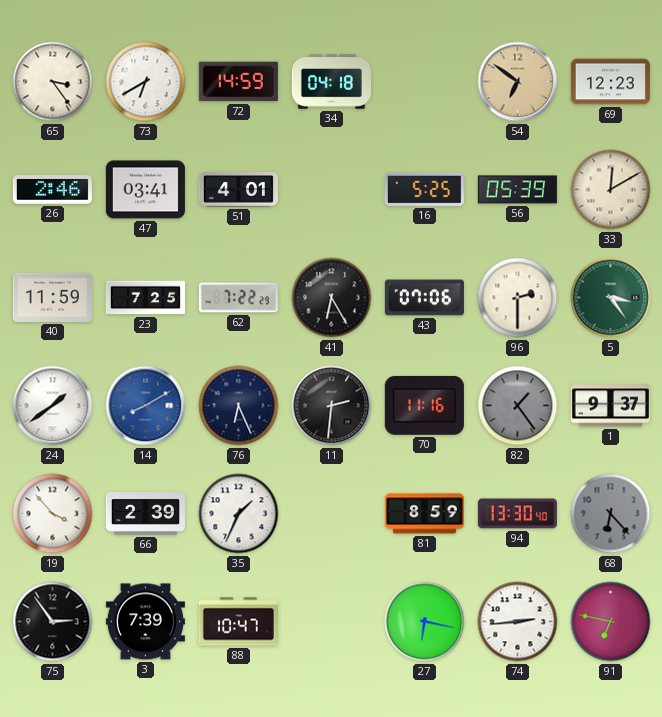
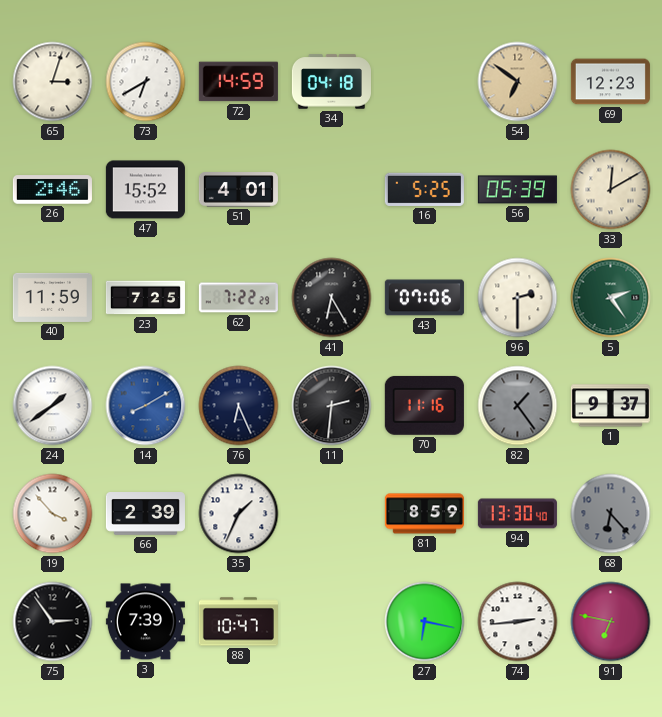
65: 3:24 -> 3:03
47: 03:41 -> 15:52
5: 3:24 -> 2:24
